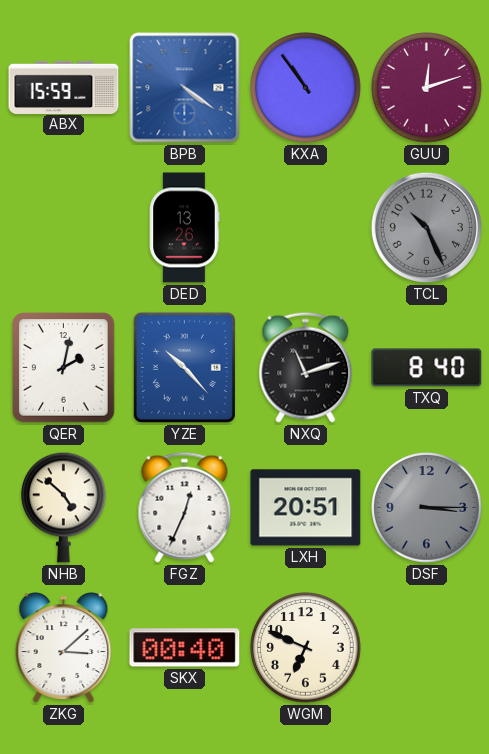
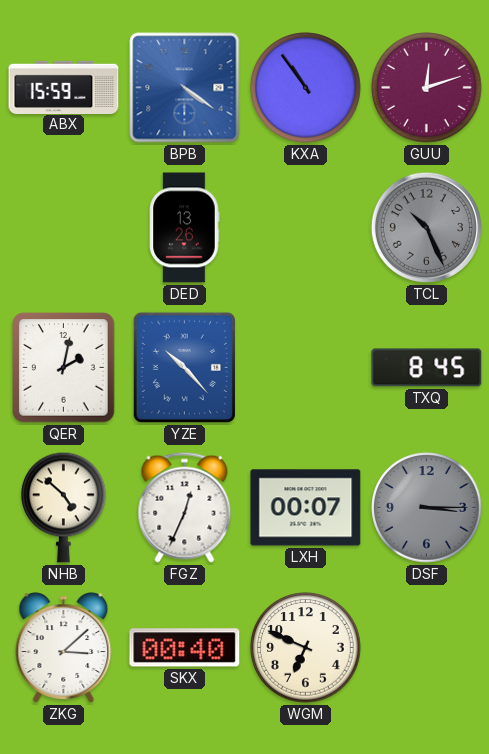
NXQ: 11:12 -> none
TXQ: 8:40 -> 8:45
LXH: 20:51 -> 00:07
